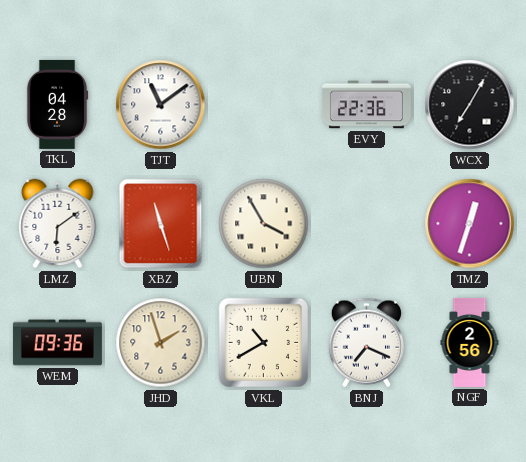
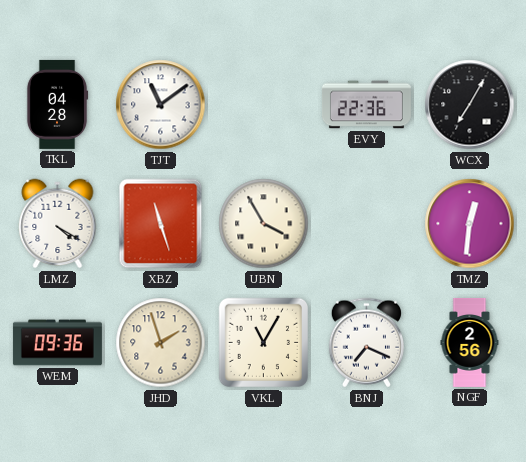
LMZ: 6:09 -> 4:20
TMZ: 12:33 -> 12:31
VKL: 10:40 -> 11:05
